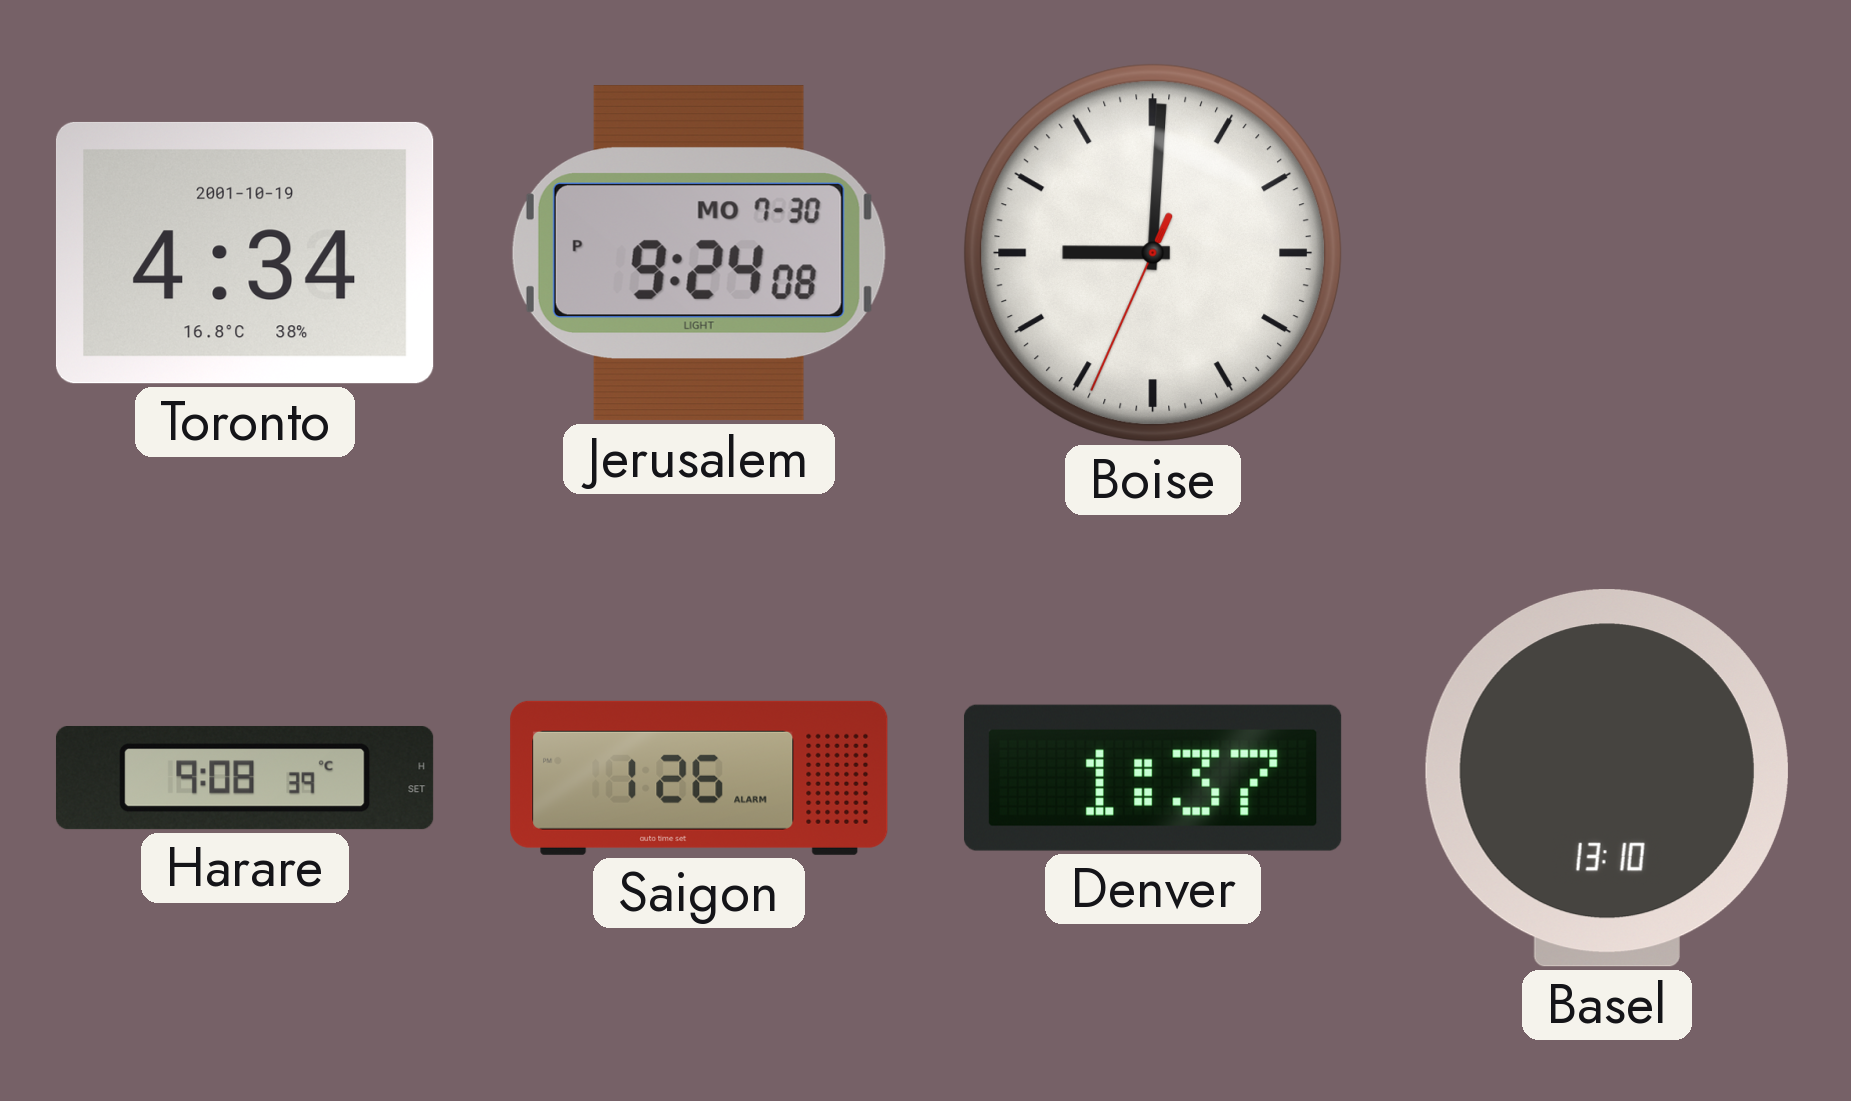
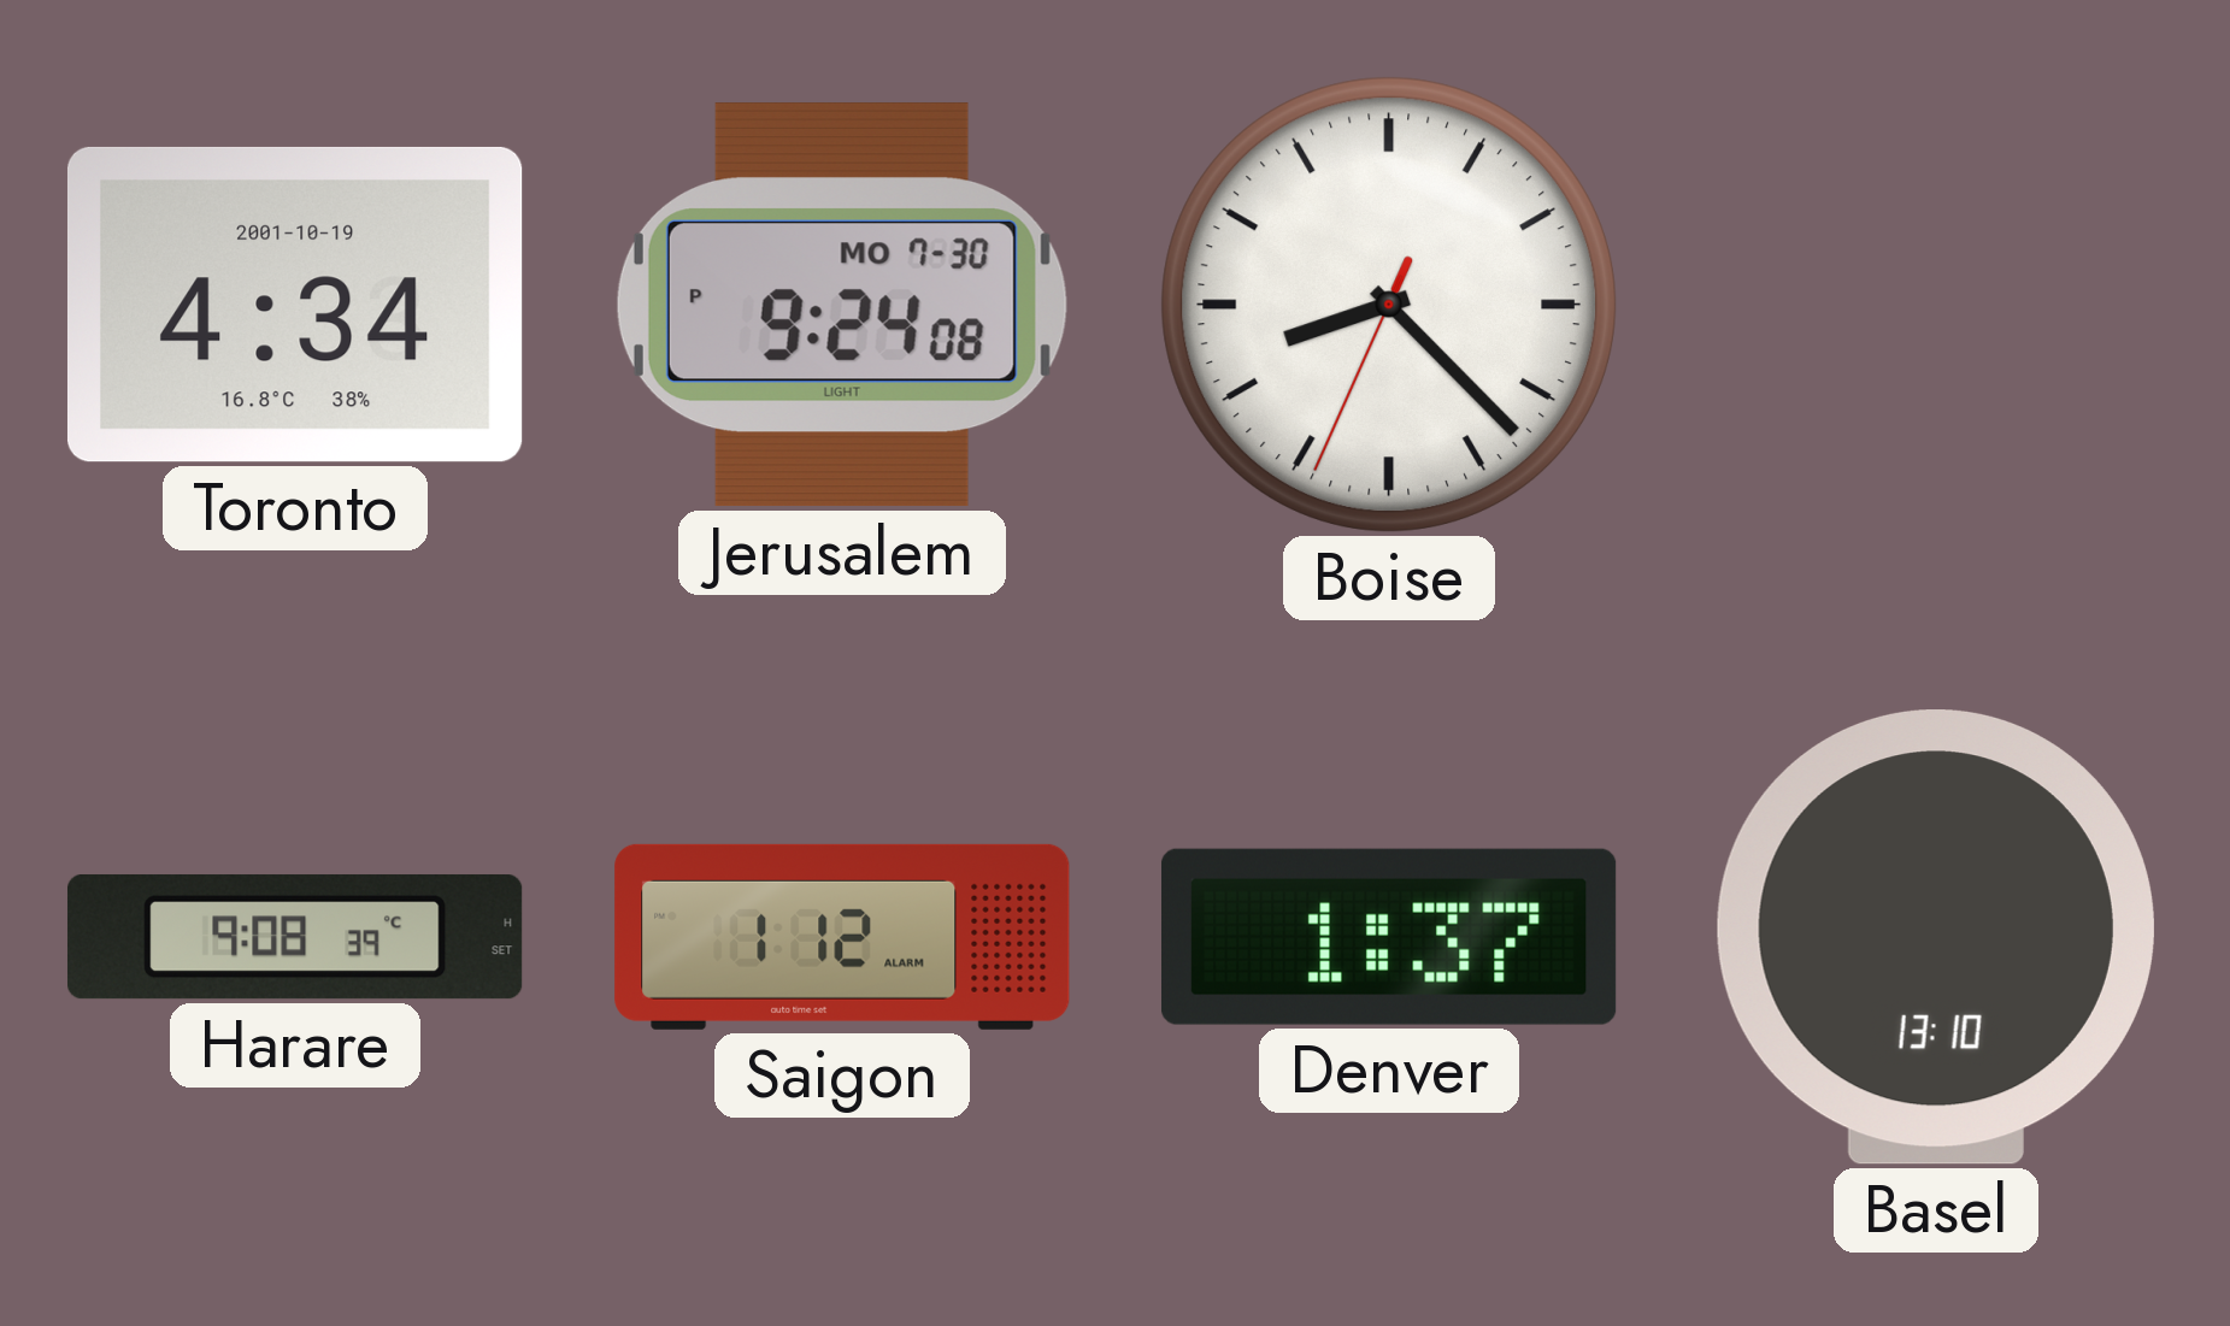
Boise: 9:00 -> 8:22
Saigon: 1:26 -> 1:12
